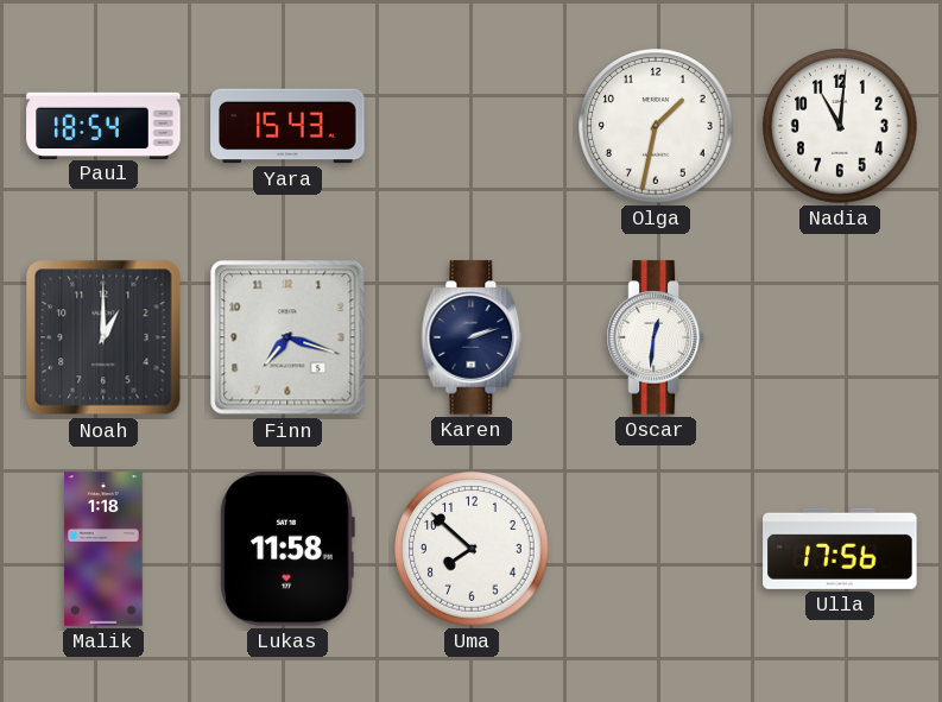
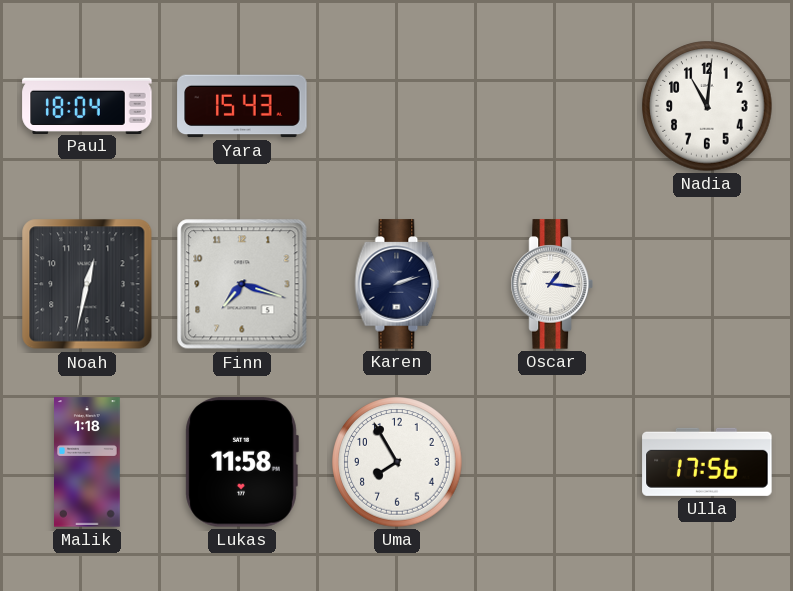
Paul: 18:54 -> 18:04
Olga: 1:32 -> none
Noah: 1:00 -> 12:32
Oscar: 12:31 -> 1:16
Uma: 7:52 -> 7:55
